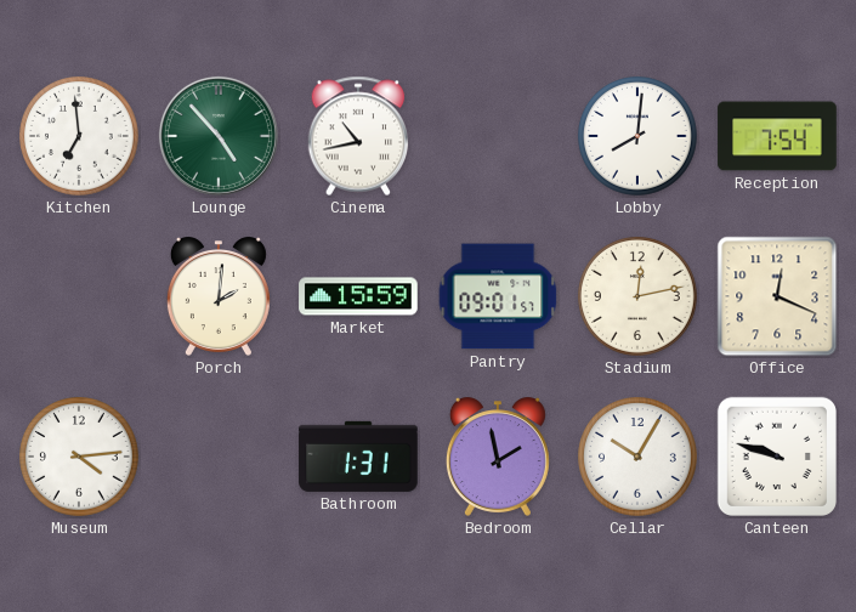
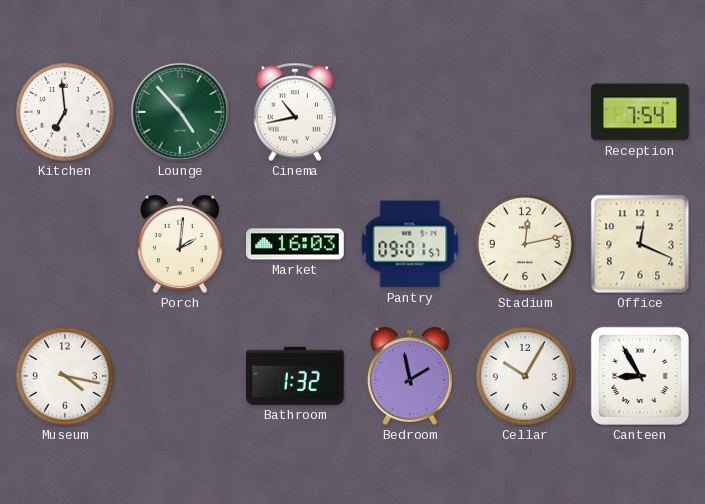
Lobby: 8:01 -> none
Market: 15:59 -> 16:03
Museum: 4:14 -> 4:17
Bathroom: 1:31 -> 1:32
Canteen: 9:48 -> 8:55
